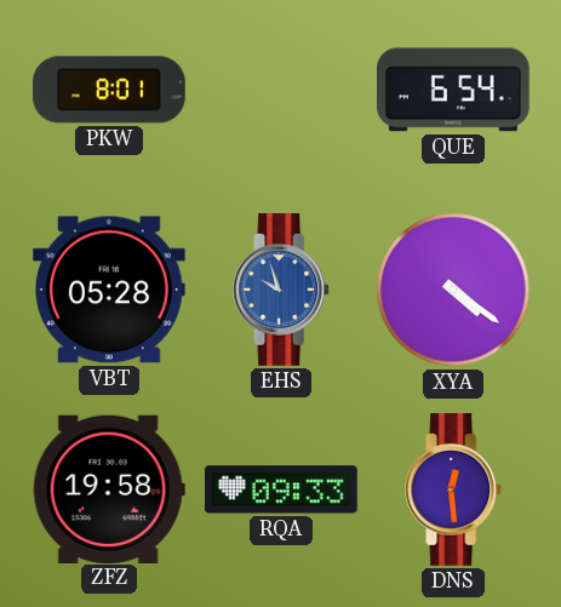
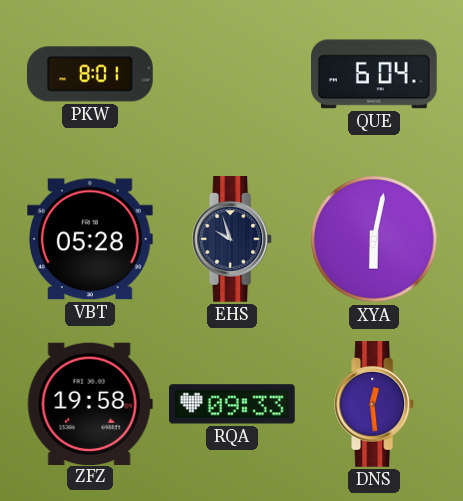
QUE: 6:54 -> 6:04
EHS dial: blue -> navy
XYA: 4:21 -> 6:02
